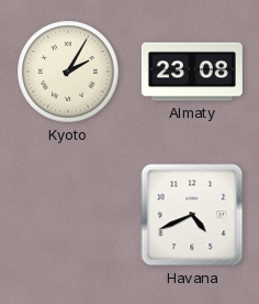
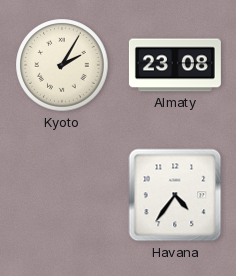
Havana: 4:41 -> 4:36
